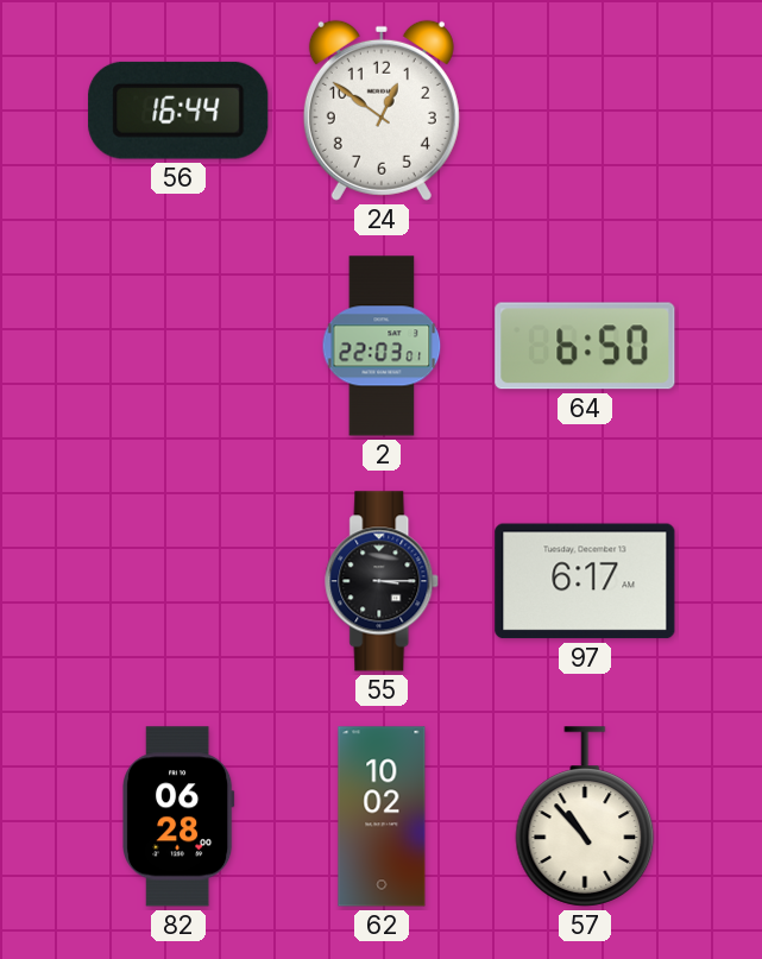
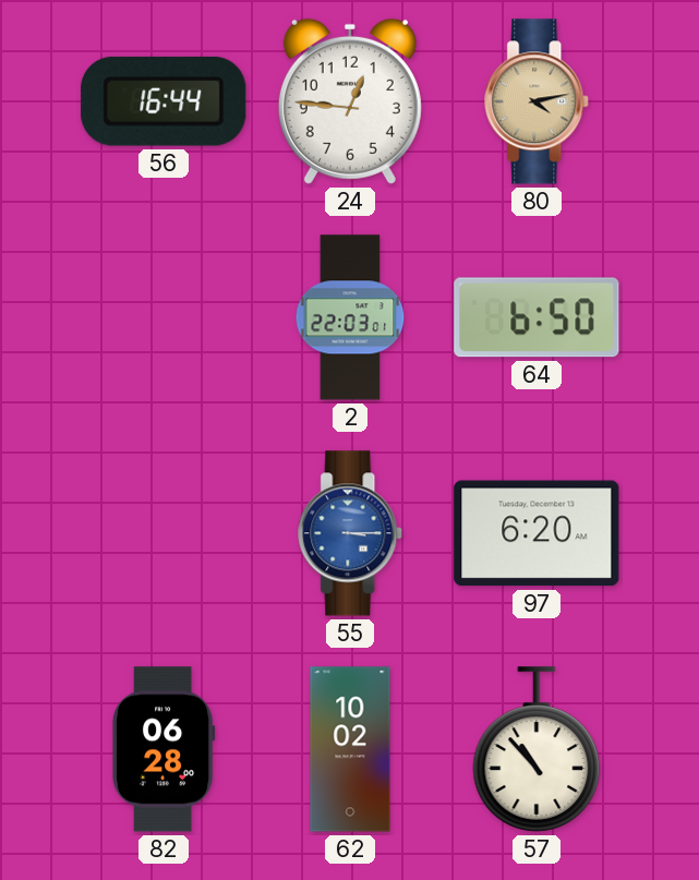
24: 12:51 -> 12:46
80: none -> 4:13
55 dial: black -> blue
97: 6:17 -> 6:20
